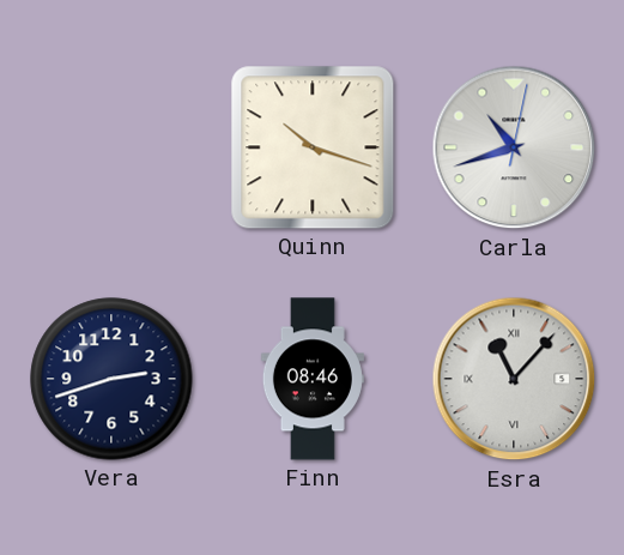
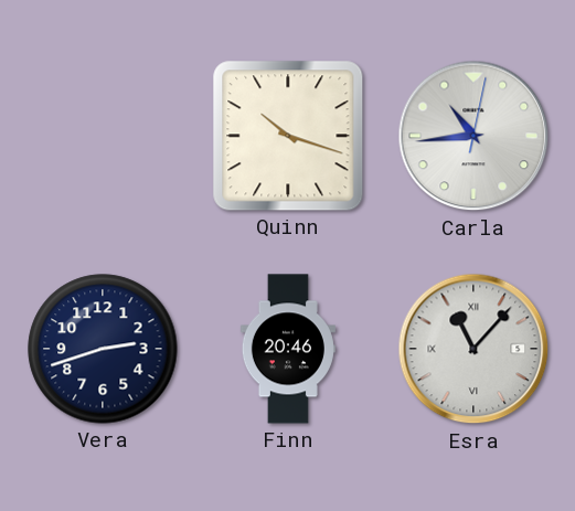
Carla: 10:42 -> 10:44
Finn: 08:46 -> 20:46
